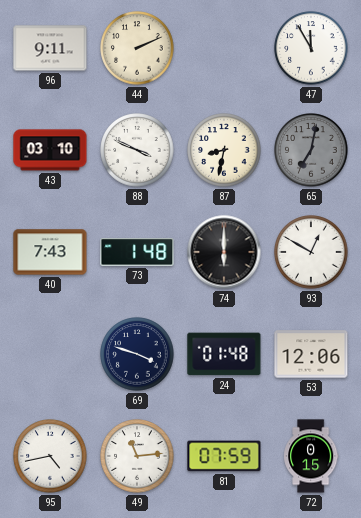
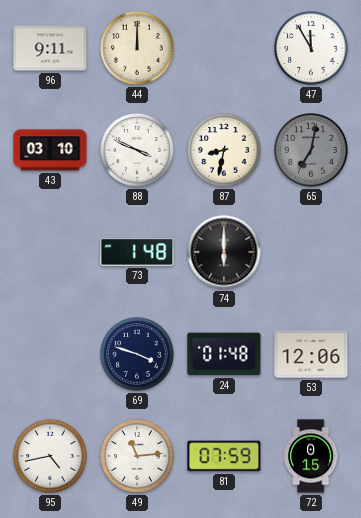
44: 2:11 -> 12:00
40: 7:43 -> none
93: 12:50 -> none
